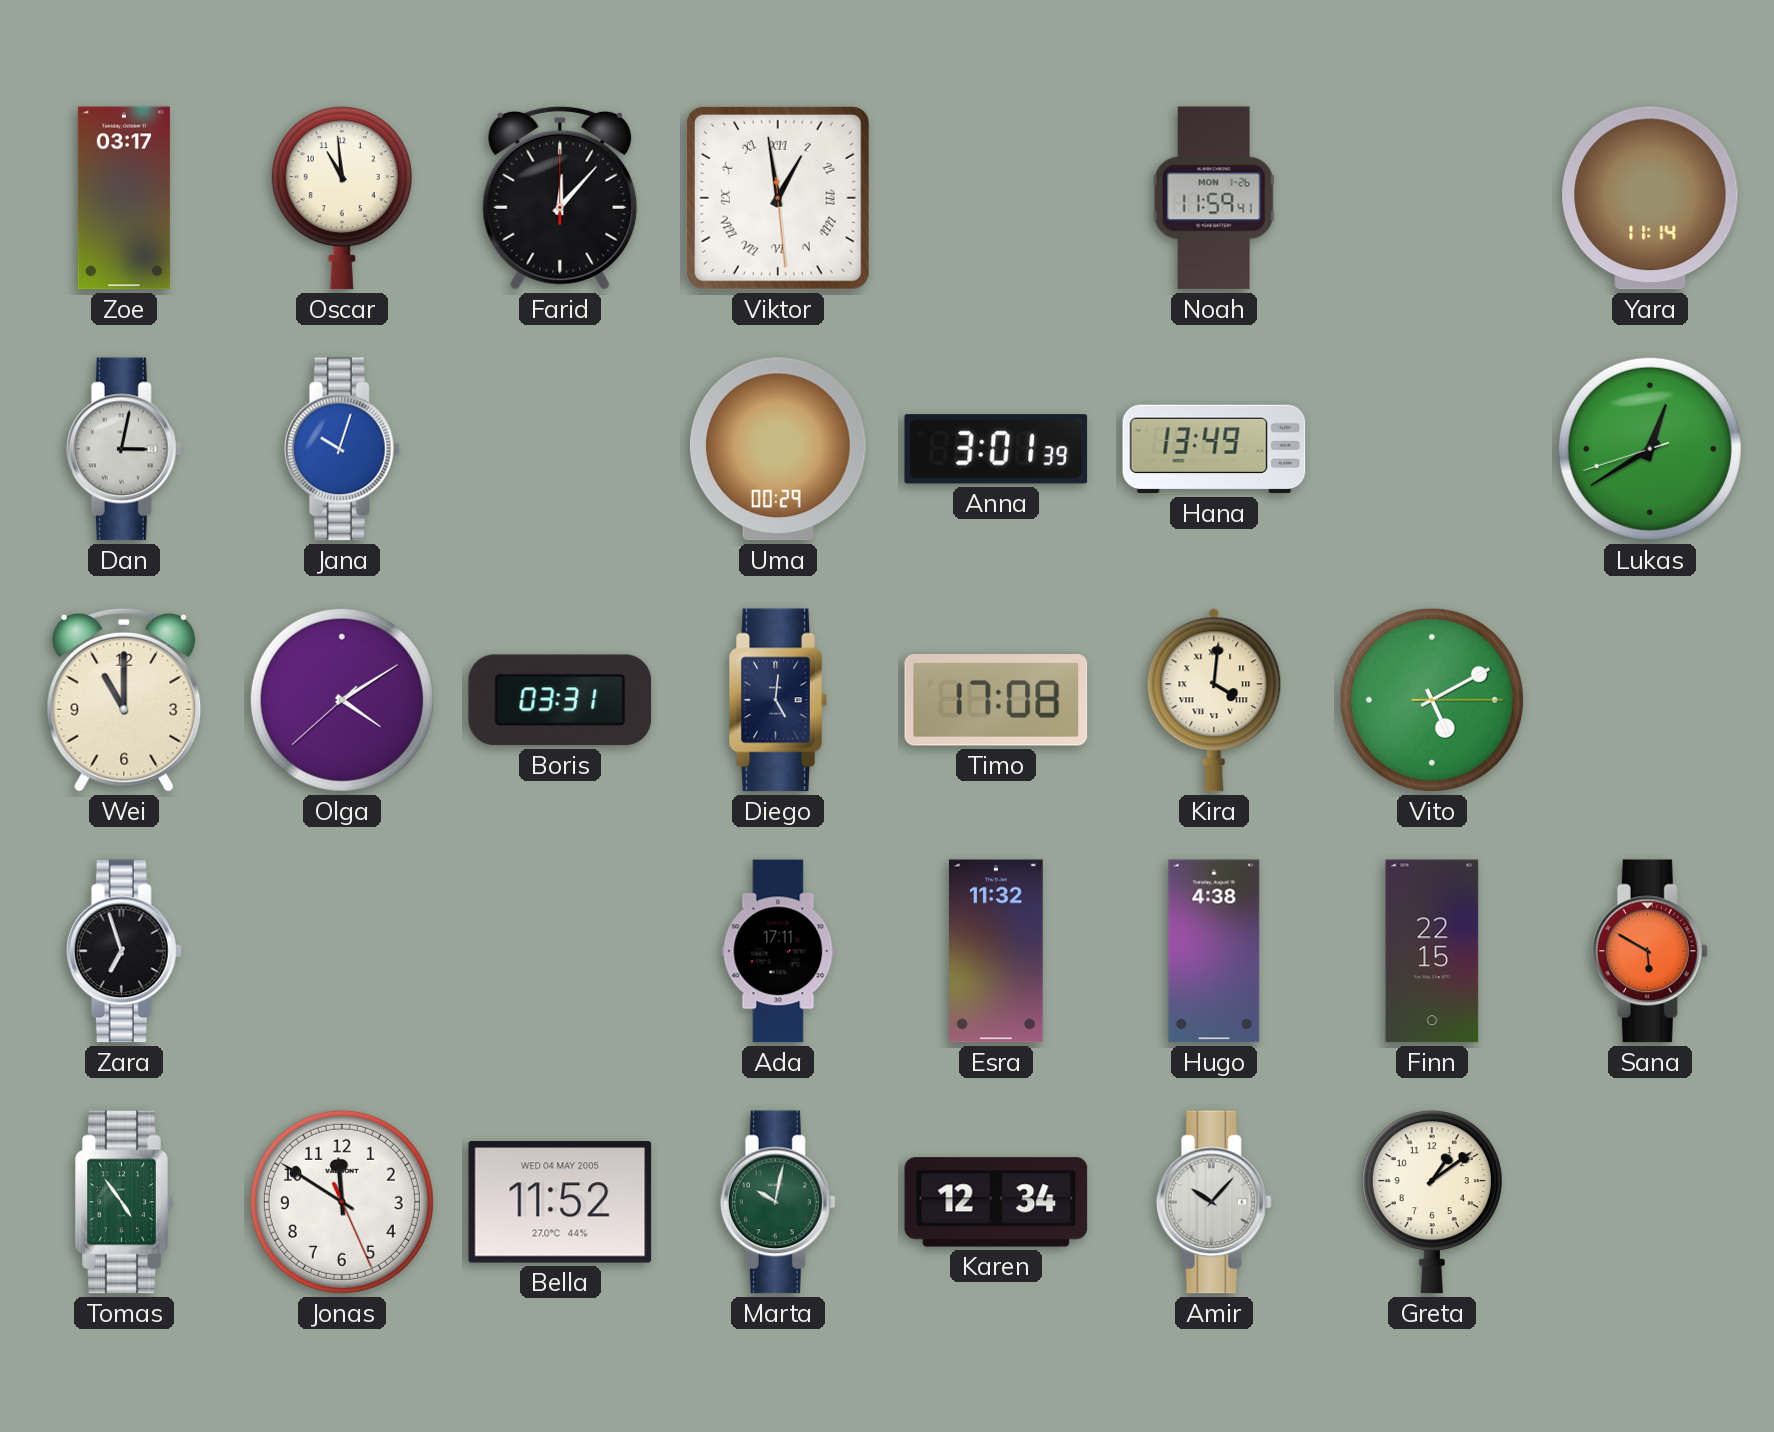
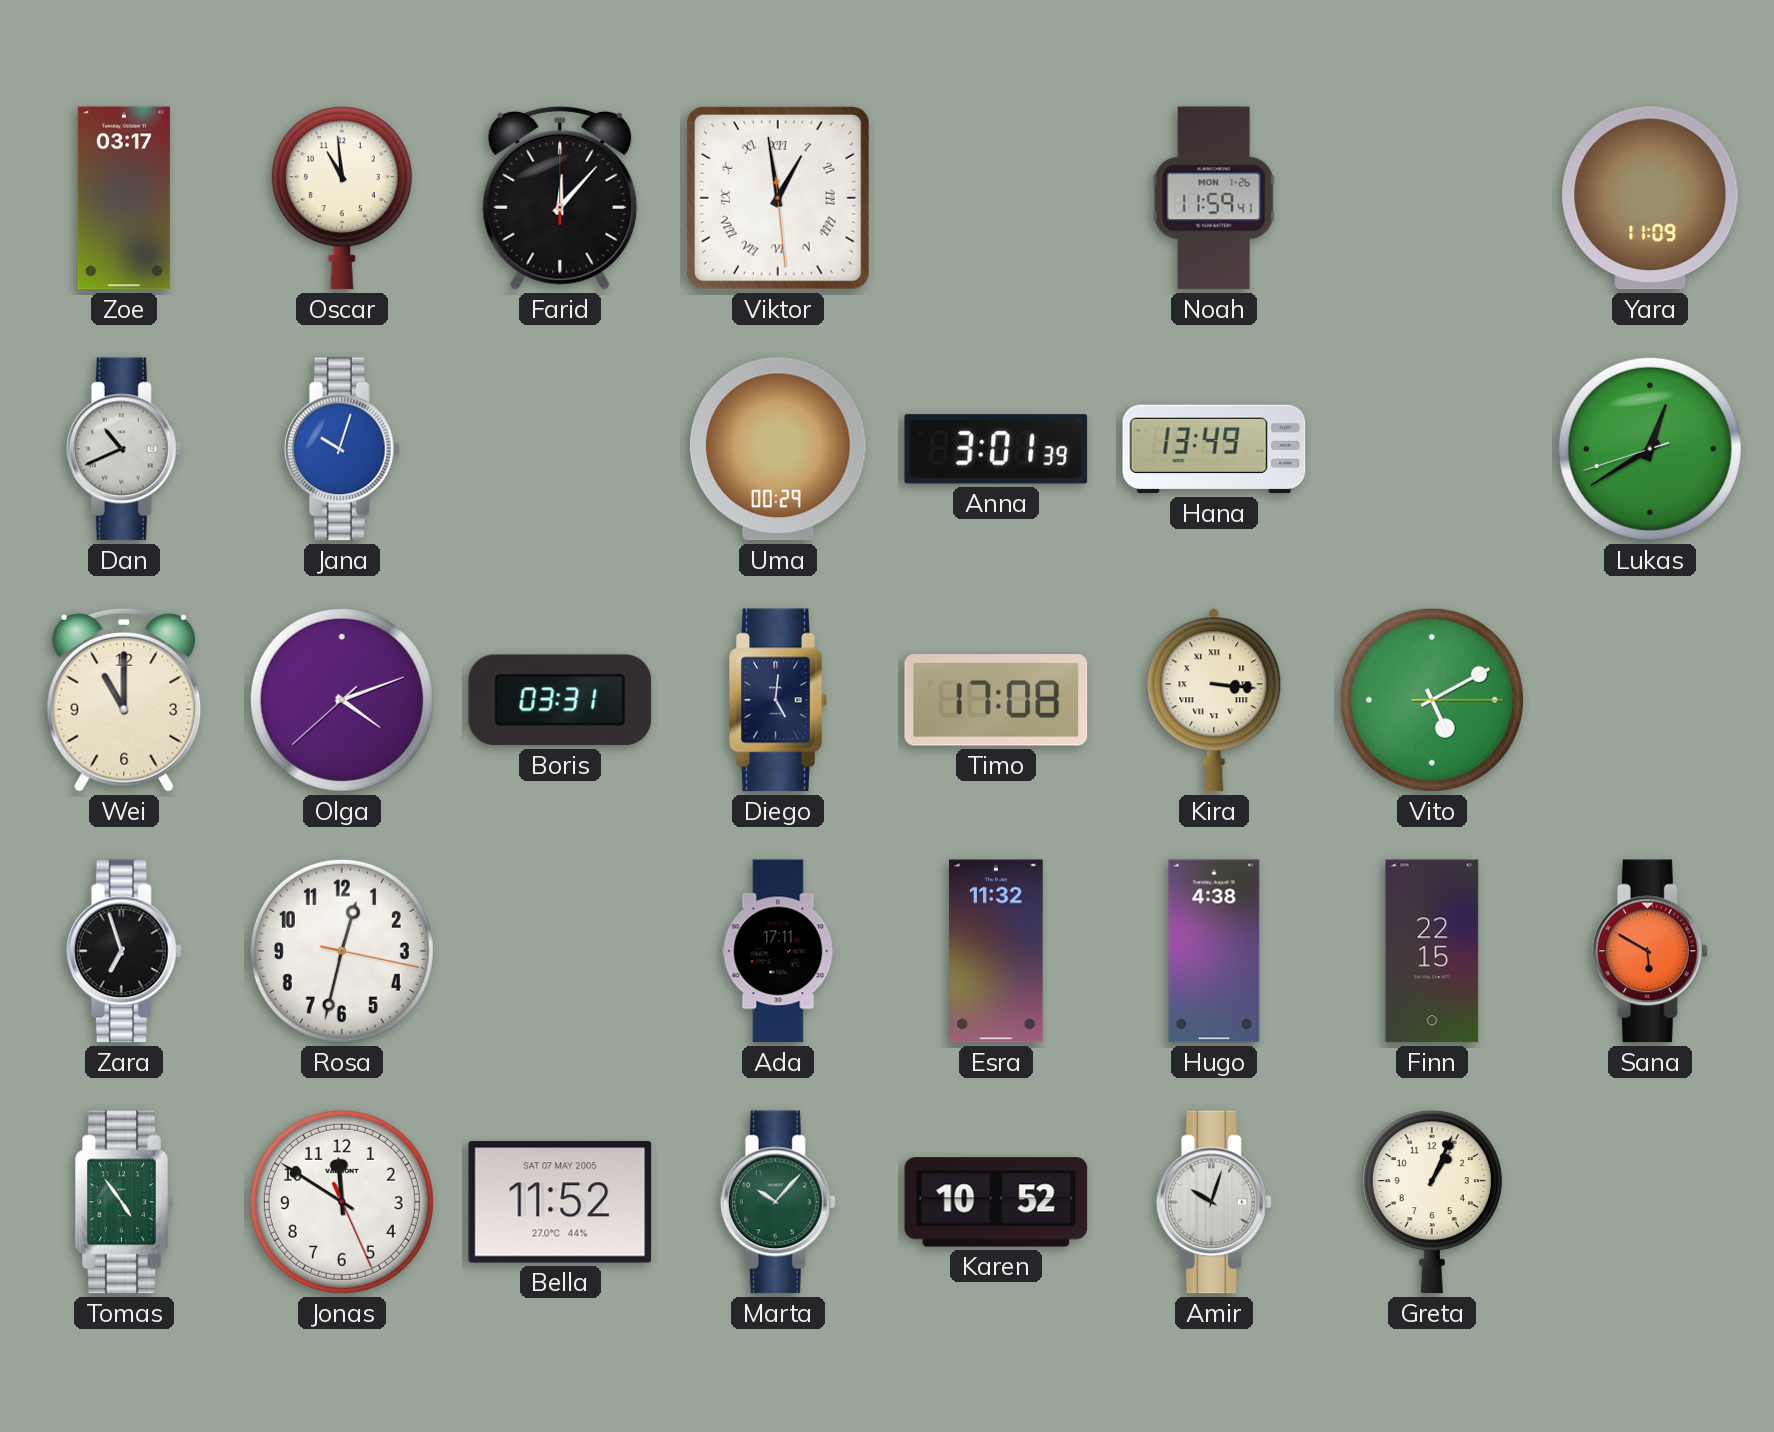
Yara: 11:14 -> 11:09
Dan: 3:02 -> 10:41
Olga: 4:09 -> 4:11
Kira: 4:01 -> 3:16
Rosa: none -> 12:32
Bella date: WED 04 MAY 2005 -> SAT 07 MAY 2005
Marta: 10:02 -> 10:07
Karen: 12:34 -> 10:52
Amir: 10:07 -> 10:03
Greta: 1:09 -> 1:04
